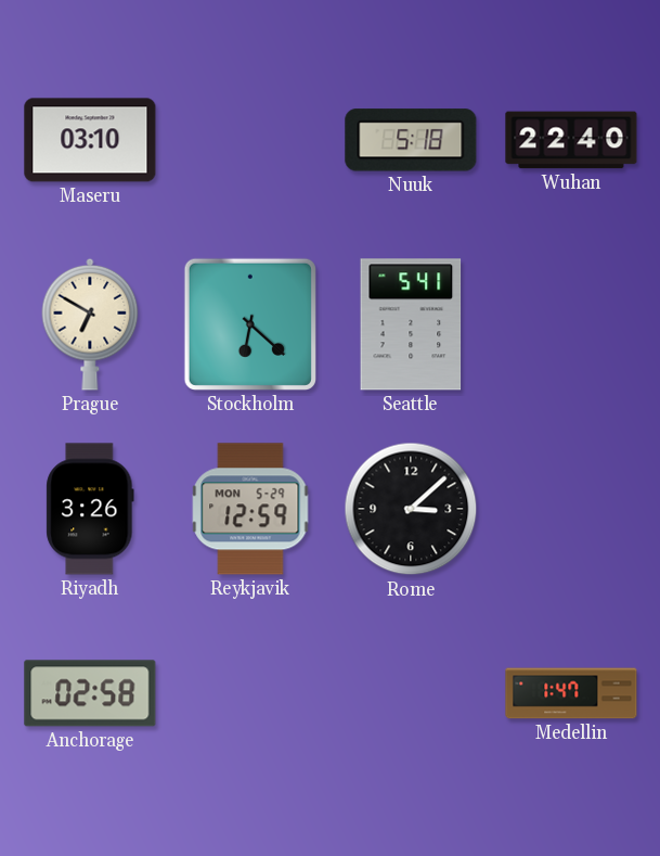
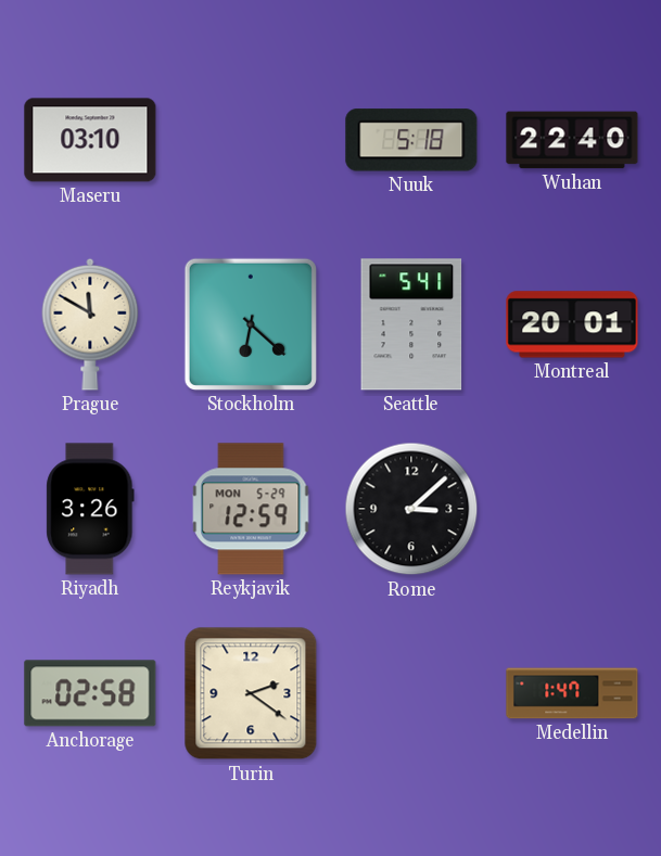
Prague: 6:50 -> 11:50
Montreal: none -> 20:01
Turin: none -> 2:21
